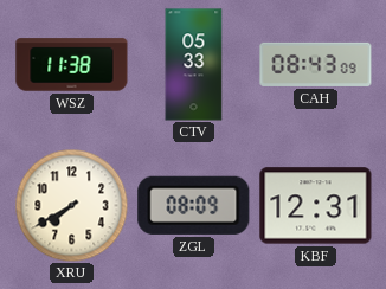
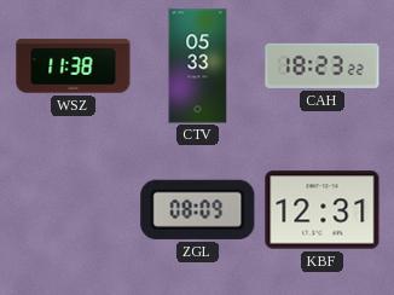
CAH: 08:43 -> 18:23
XRU: 7:40 -> none
